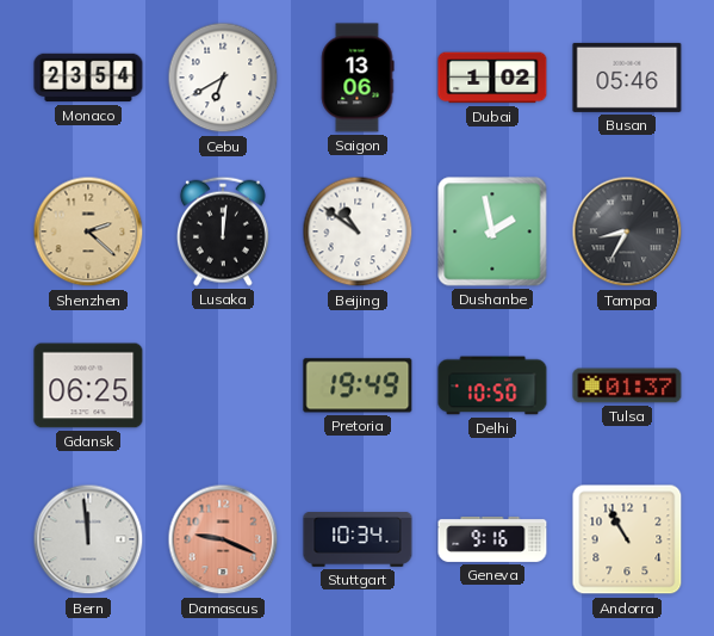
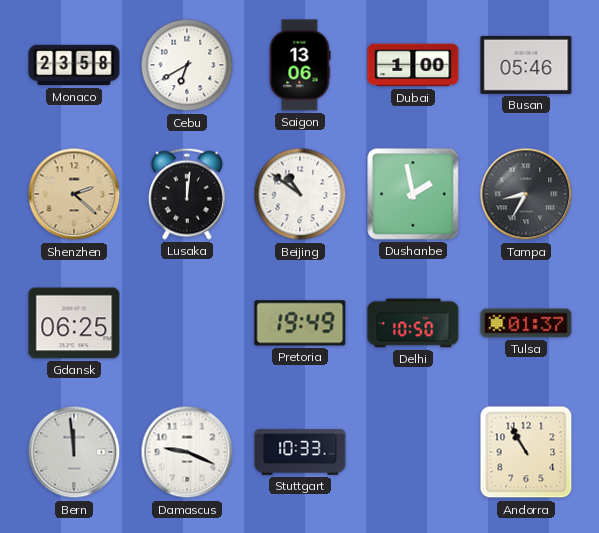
Monaco: 23:54 -> 23:58
Dubai: 1:02 -> 1:00
Damascus dial: salmon -> white
Stuttgart: 10:34 -> 10:33
Geneva: 9:16 -> none
